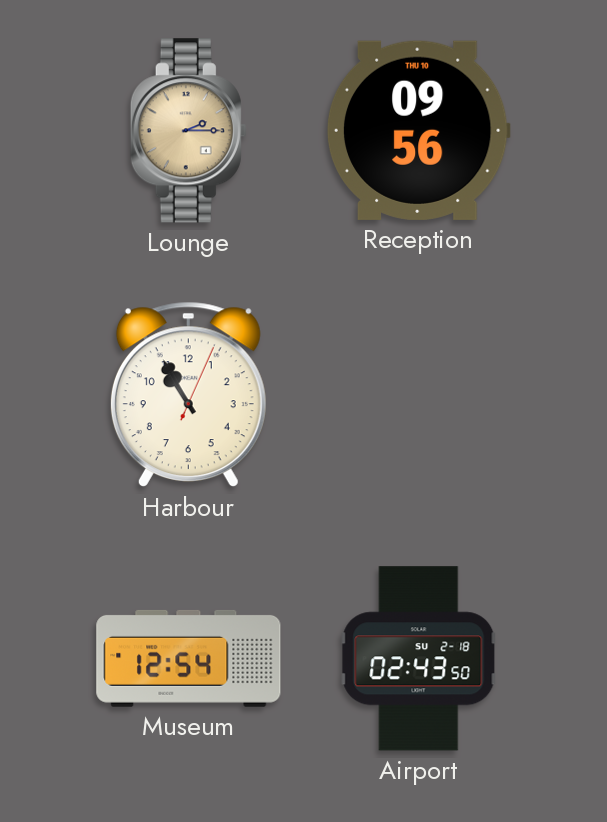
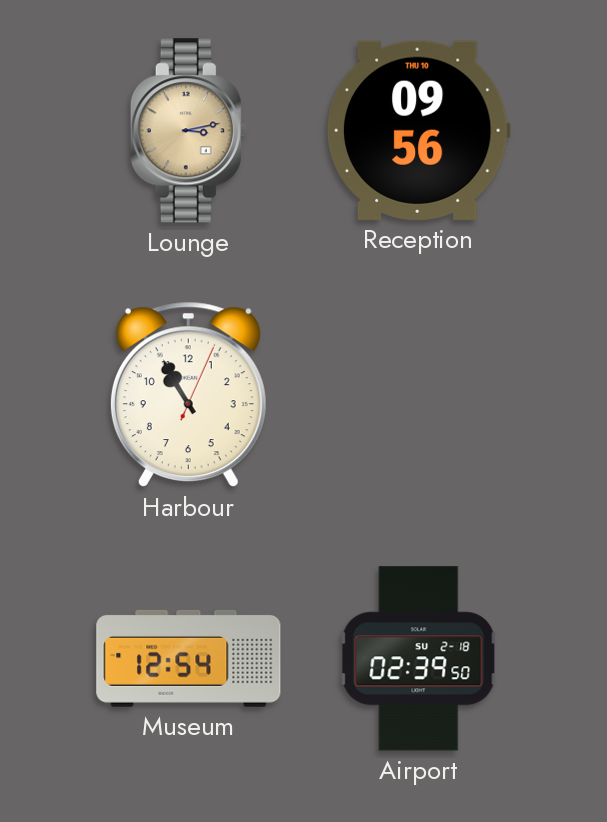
Lounge: 2:15 -> 3:13
Airport: 02:43 -> 02:39
